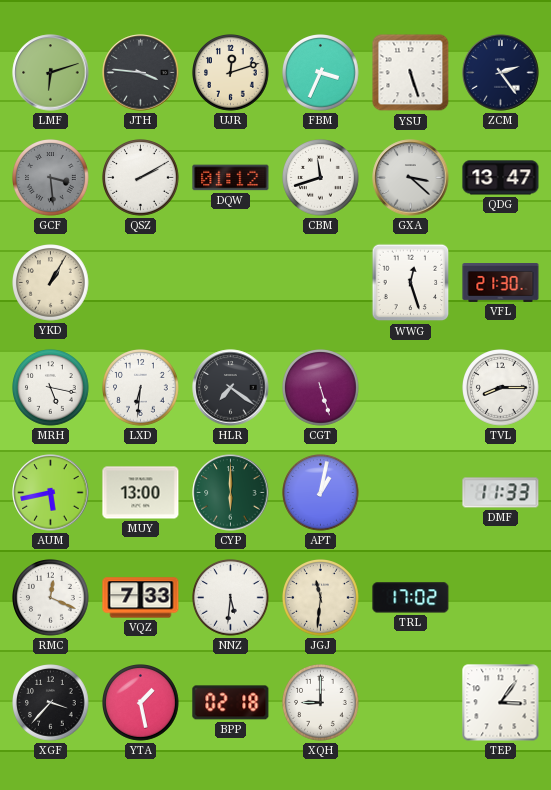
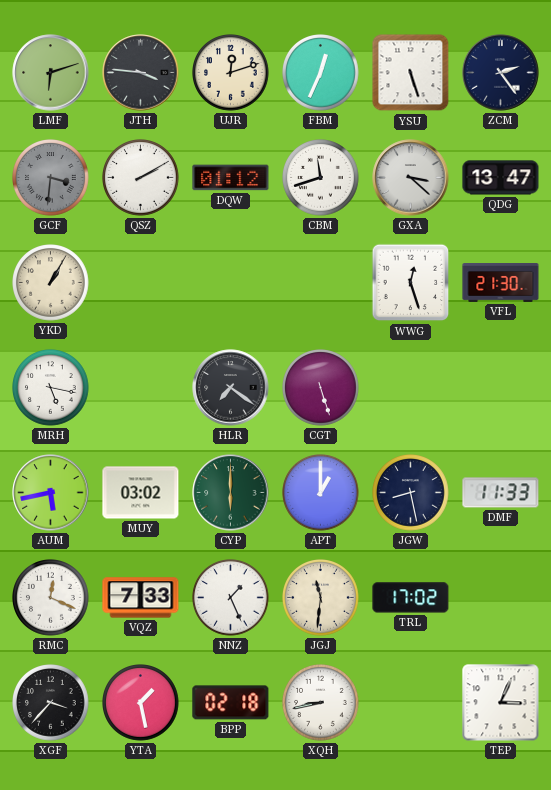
FBM: 3:34 -> 12:34
GCF: 3:29 -> 3:31
LXD: 6:31 -> none
TVL: 8:15 -> none
MUY: 13:00 -> 03:02
APT: 1:02 -> 1:00
JGW: none -> 8:28
NNZ: 5:31 -> 1:26
XQH: 9:00 -> 8:43
TEP: 3:06 -> 3:04
